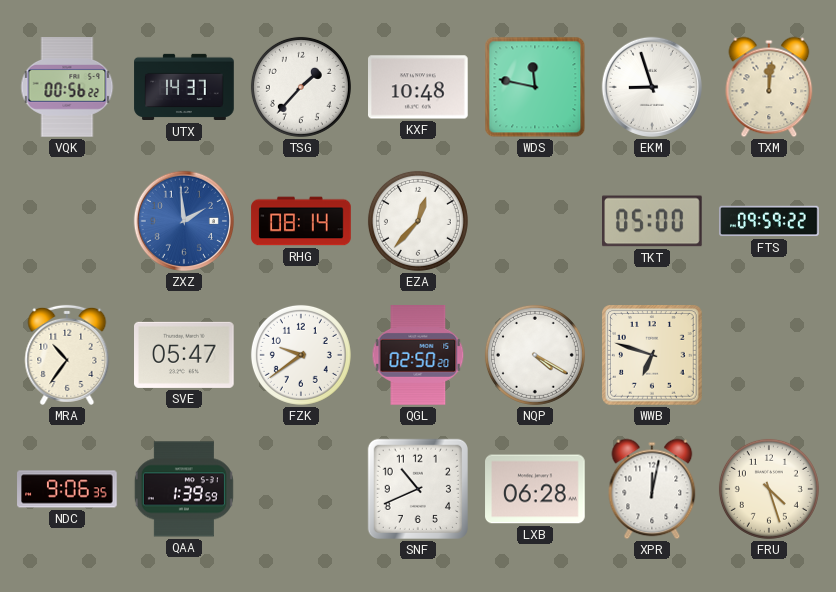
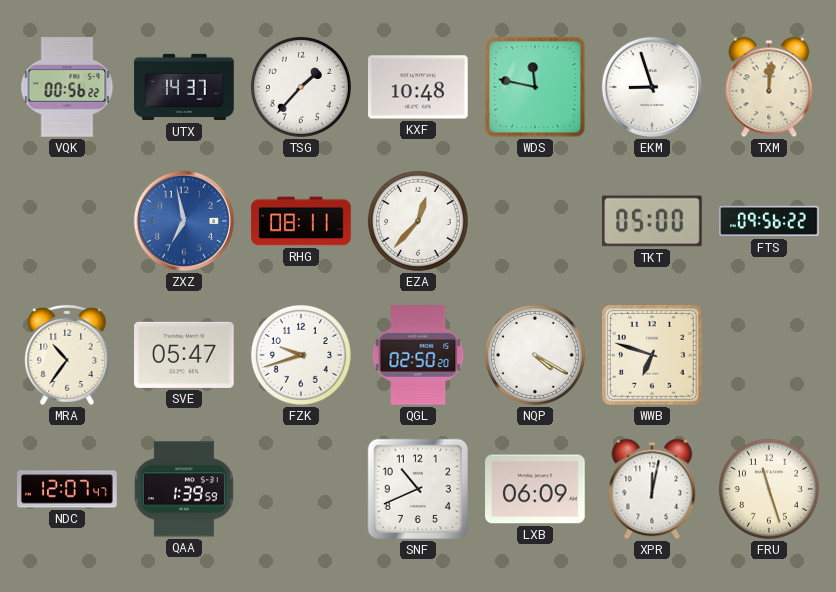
ZXZ: 1:59 -> 6:58
RHG: 08:14 -> 08:11
FTS: 09:59 -> 09:56
FZK: 9:39 -> 9:42
NDC: 9:06 -> 12:07
LXB: 06:28 -> 06:09
FRU: 4:27 -> 11:27
